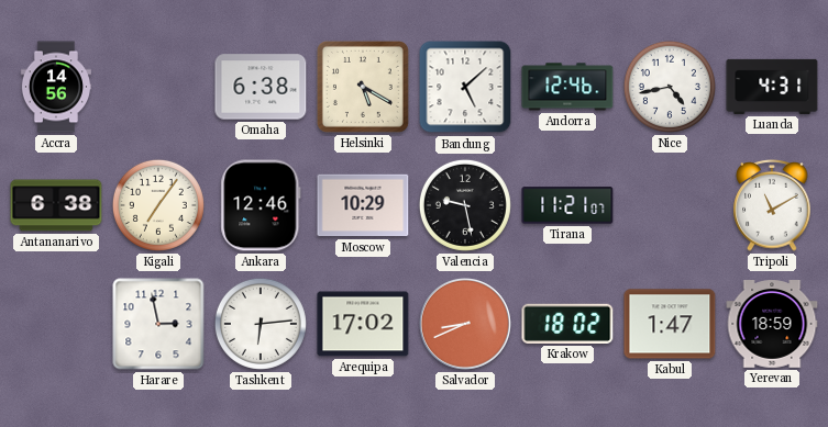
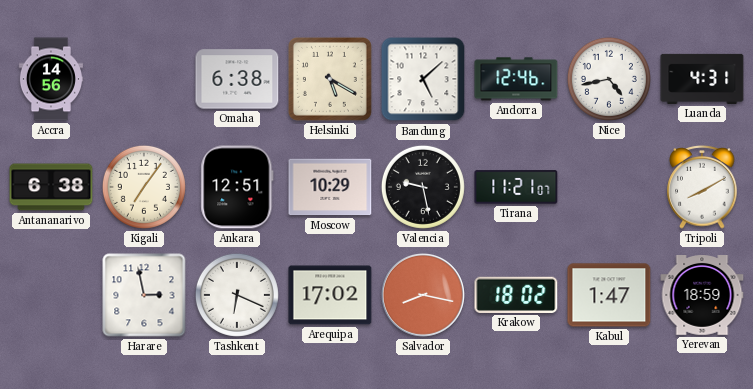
Ankara: 12:46 -> 12:51
Tripoli: 11:10 -> 8:10
Tashkent: 6:14 -> 6:19
Salvador: 8:41 -> 8:17
